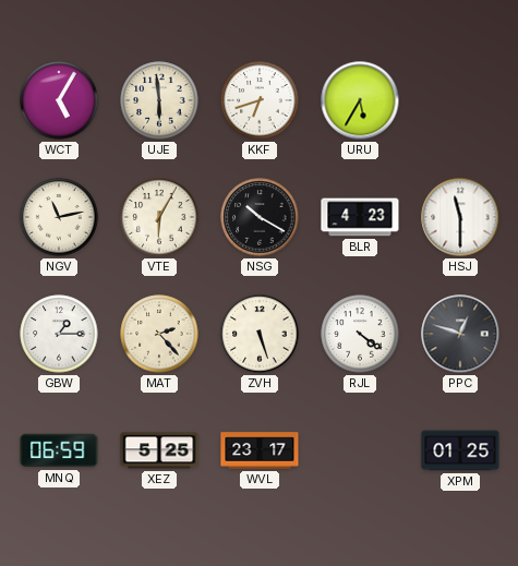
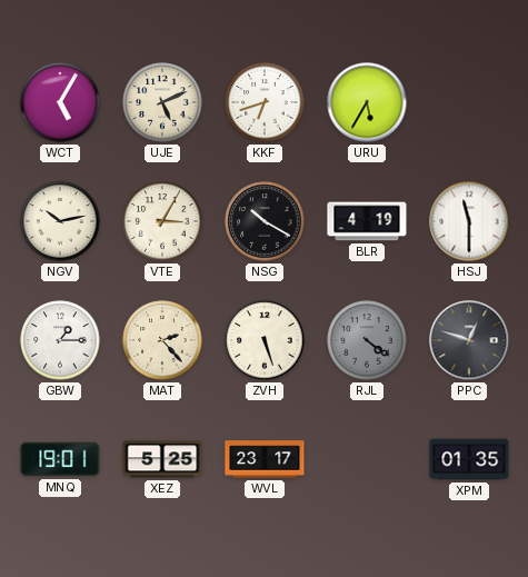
UJE: 5:59 -> 5:11
NGV: 11:13 -> 10:13
VTE: 6:05 -> 3:05
BLR: 4:23 -> 4:19
RJL dial: white -> grey
MNQ: 06:59 -> 19:01
XPM: 01:25 -> 01:35
